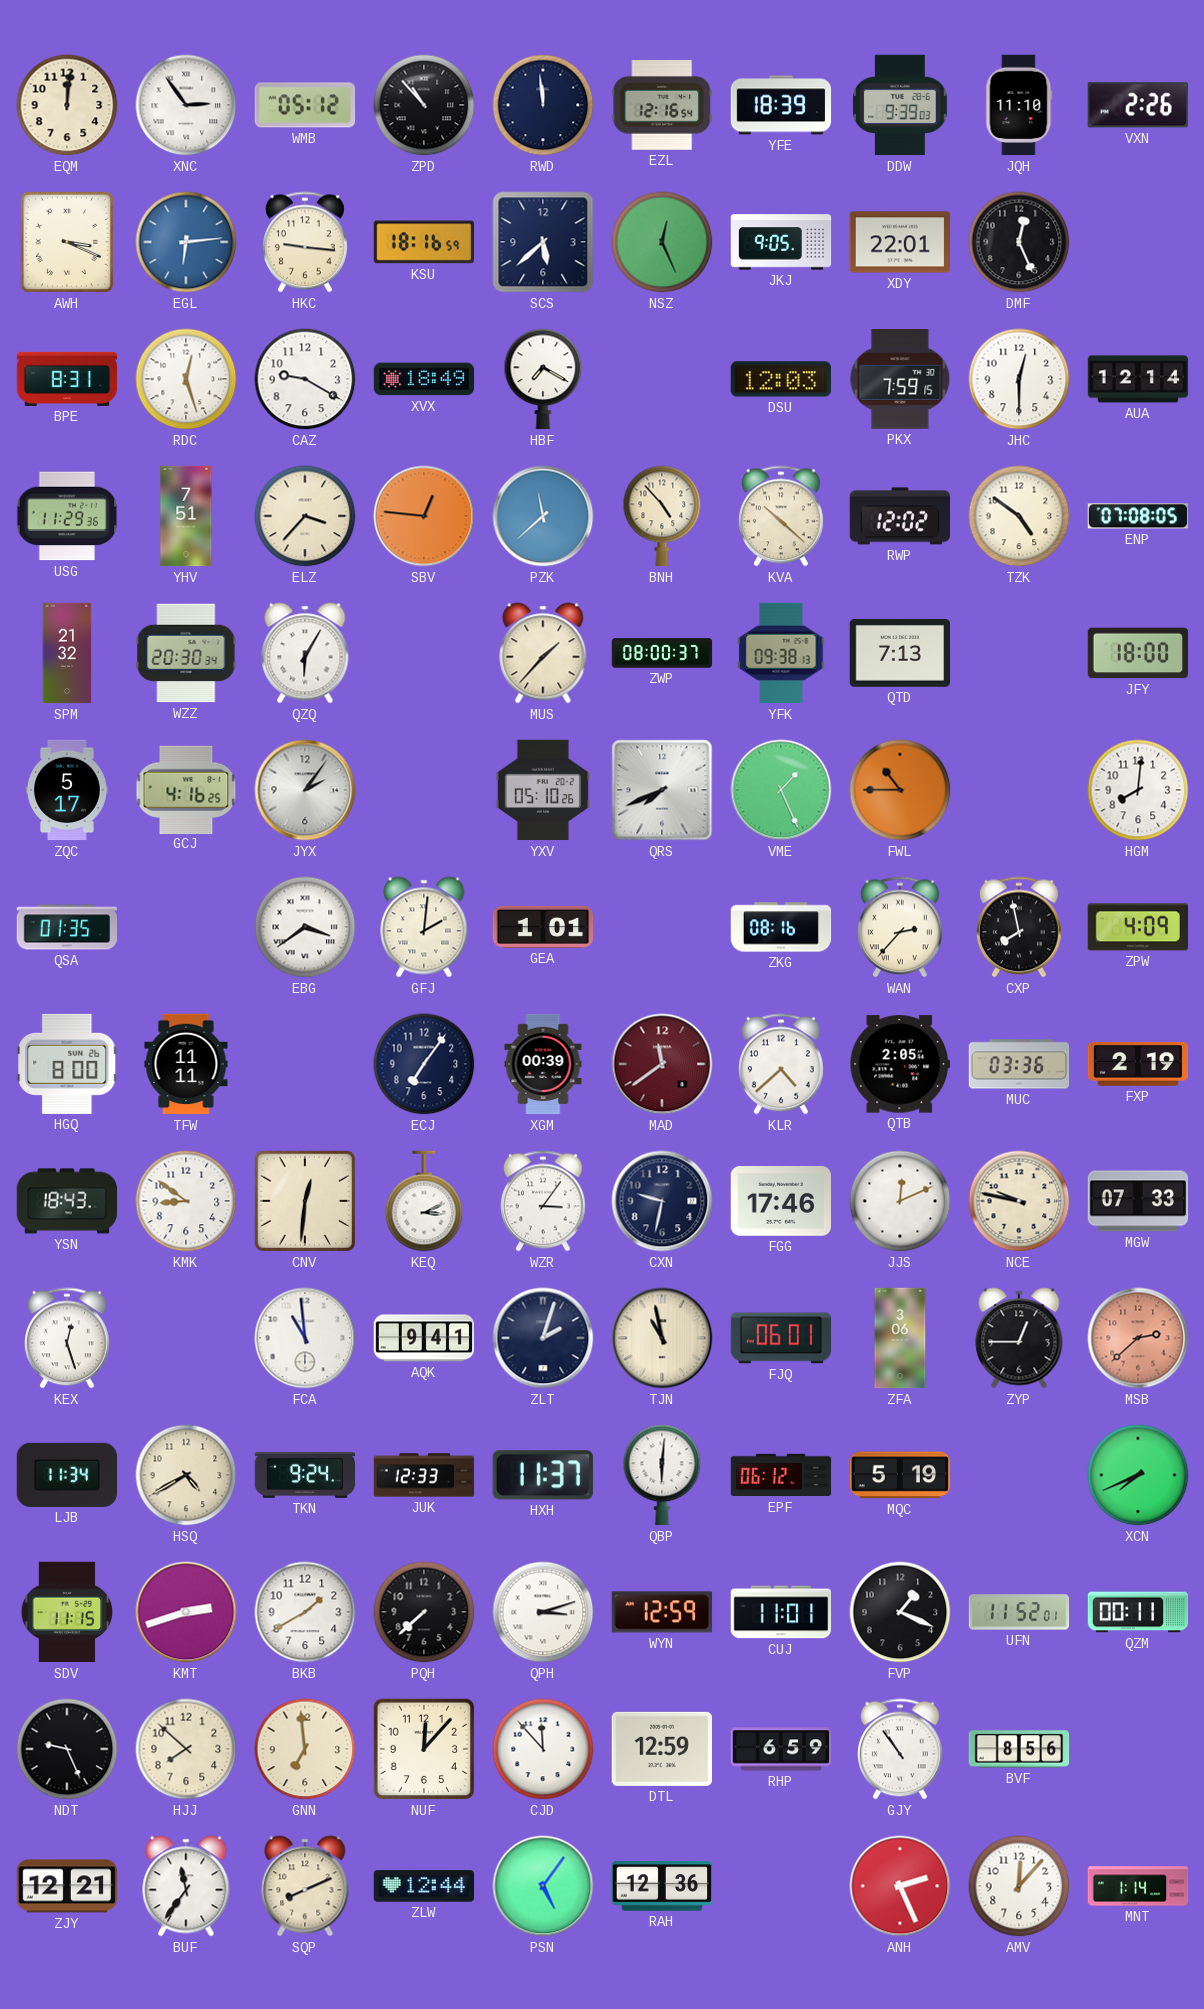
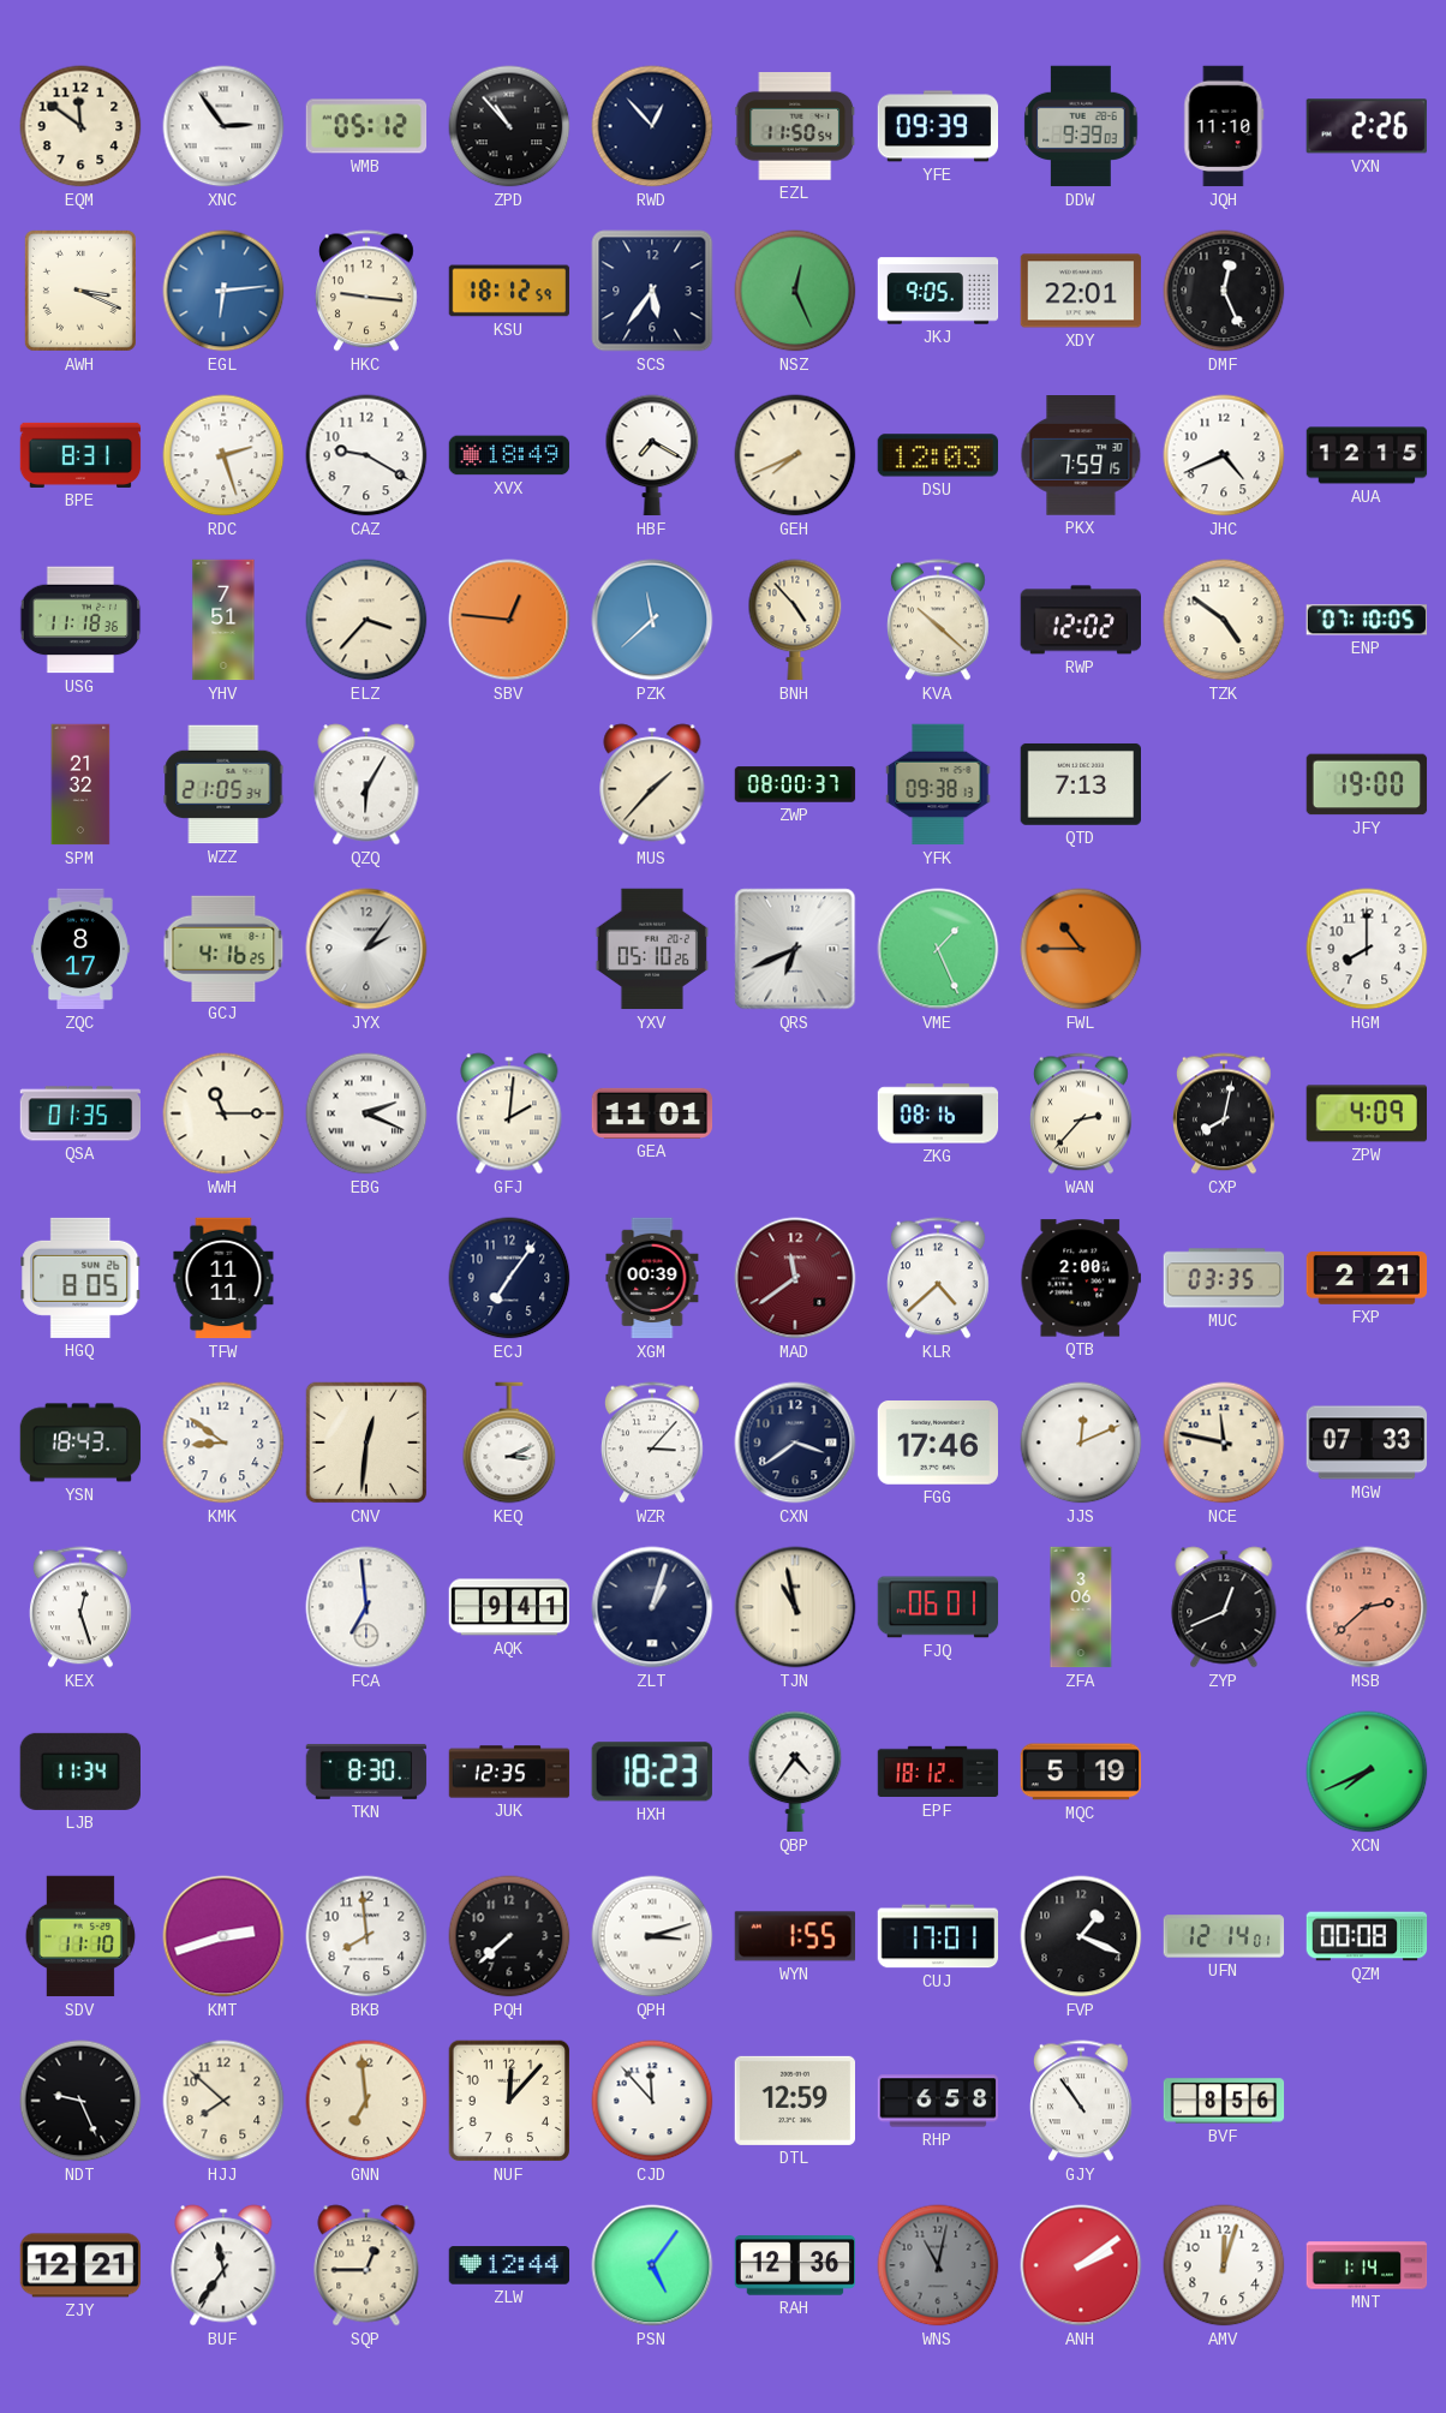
EQM: 12:01 -> 11:51
RWD: 11:59 -> 12:53
EZL: 12:16 -> 11:50
YFE: 18:39 -> 09:39
KSU: 18:16 -> 18:12
SCS: 5:38 -> 5:36
RDC: 12:27 -> 2:27
GEH: none -> 7:41
JHC: 12:30 -> 4:41
AUA: 12:14 -> 12:15
USG: 11:29 -> 11:18
ENP: 07:08 -> 07:10
WZZ: 20:30 -> 21:05
JFY: 18:00 -> 19:00
ZQC: 5:17 -> 8:17
QRS: 7:41 -> 6:41
HGM: 8:01 -> 8:00
WWH: none -> 11:15
EBG: 3:39 -> 2:19
GEA: 1:01 -> 11:01
CXP: 7:58 -> 8:02
HGQ: 8:00 -> 8:05
QTB: 2:05 -> 2:00
MUC: 03:36 -> 03:35
FXP: 2:19 -> 2:21
WZR: 3:06 -> 3:07
CXN: 9:32 -> 3:39
NCE: 9:47 -> 11:47
FCA: 10:59 -> 6:59
ZLT: 2:03 -> 1:03
ZYP: 12:45 -> 12:41
HSQ: 4:40 -> none
TKN: 9:24 -> 8:30
JUK: 12:33 -> 12:35
HXH: 11:37 -> 18:23
QBP: 6:01 -> 4:36
EPF: 06:12 -> 18:12
SDV: 11:15 -> 11:10
BKB: 1:40 -> 7:59
WYN: 12:59 -> 1:55
CUJ: 11:01 -> 17:01
UFN: 11:52 -> 12:14
QZM: 00:11 -> 00:08
RHP: 6:59 -> 6:58
SQP: 8:11 -> 12:45
WNS: none -> 11:02
ANH: 2:26 -> 2:09
AMV: 12:07 -> 12:03
